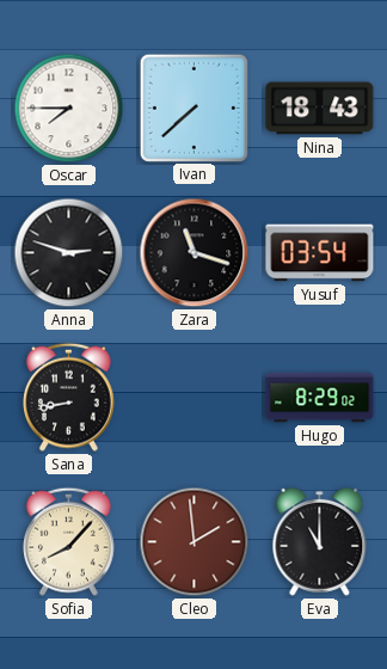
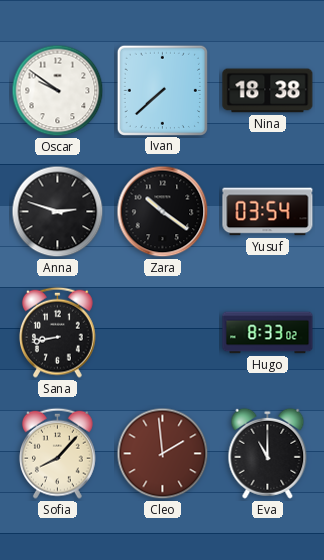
Oscar: 7:45 -> 9:51
Nina: 18:43 -> 18:38
Zara: 11:18 -> 10:21
Hugo: 8:29 -> 8:33
